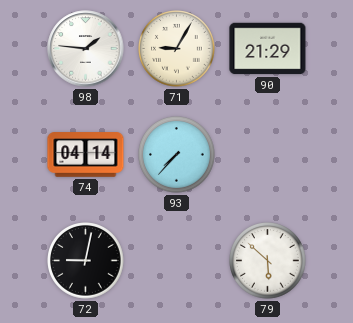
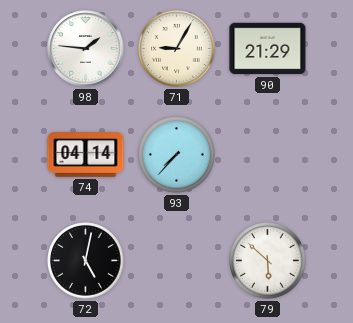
72: 9:02 -> 5:02
